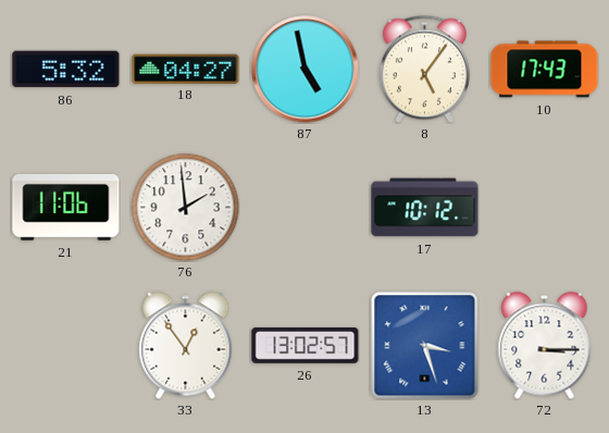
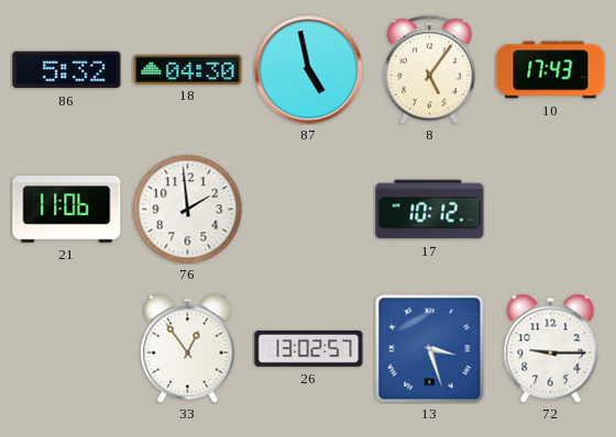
18: 04:27 -> 04:30
72: 3:15 -> 9:15
